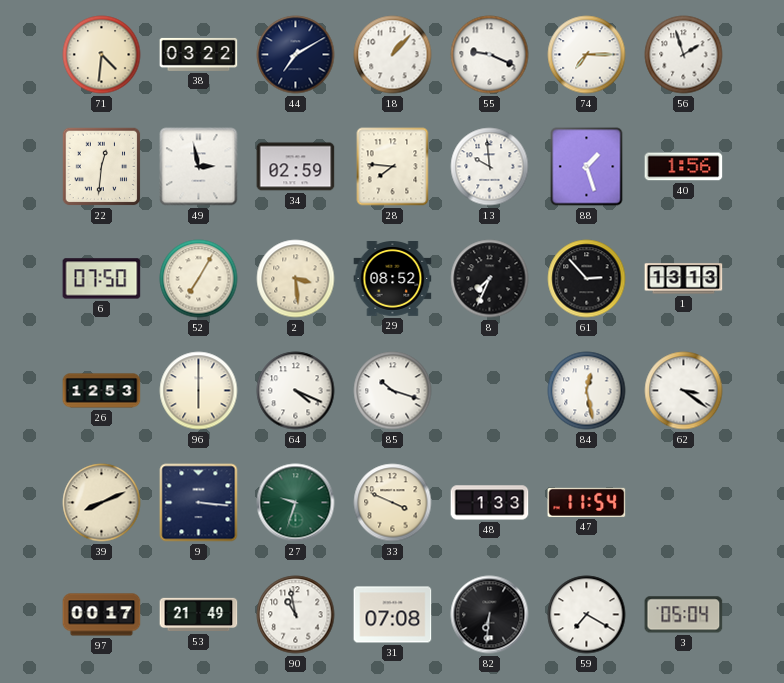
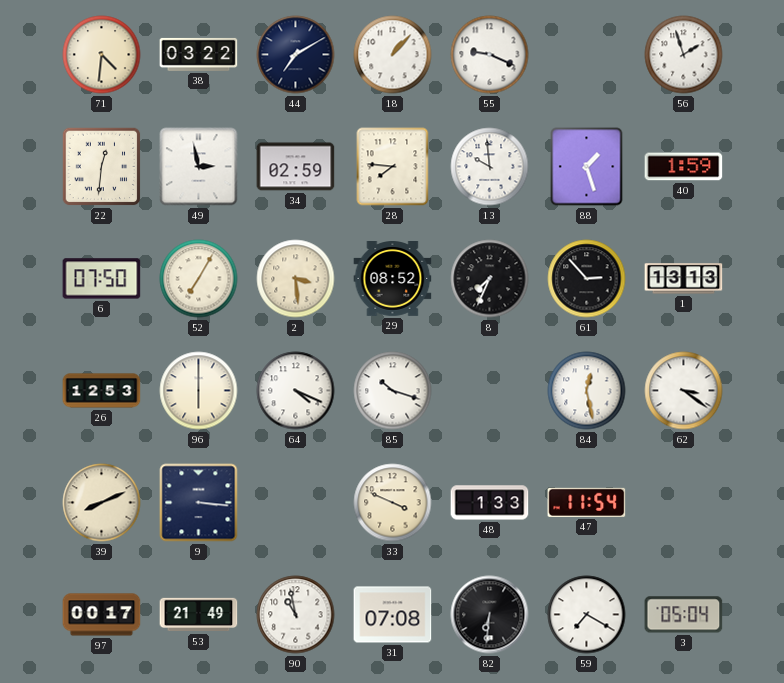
74: 7:15 -> none
40: 1:56 -> 1:59
27: 9:33 -> none
